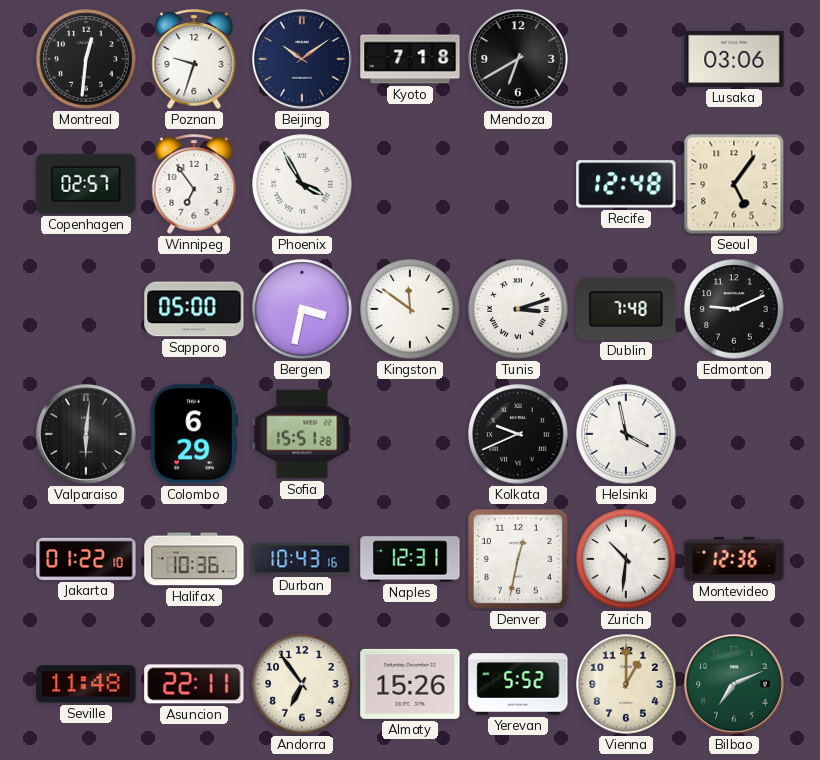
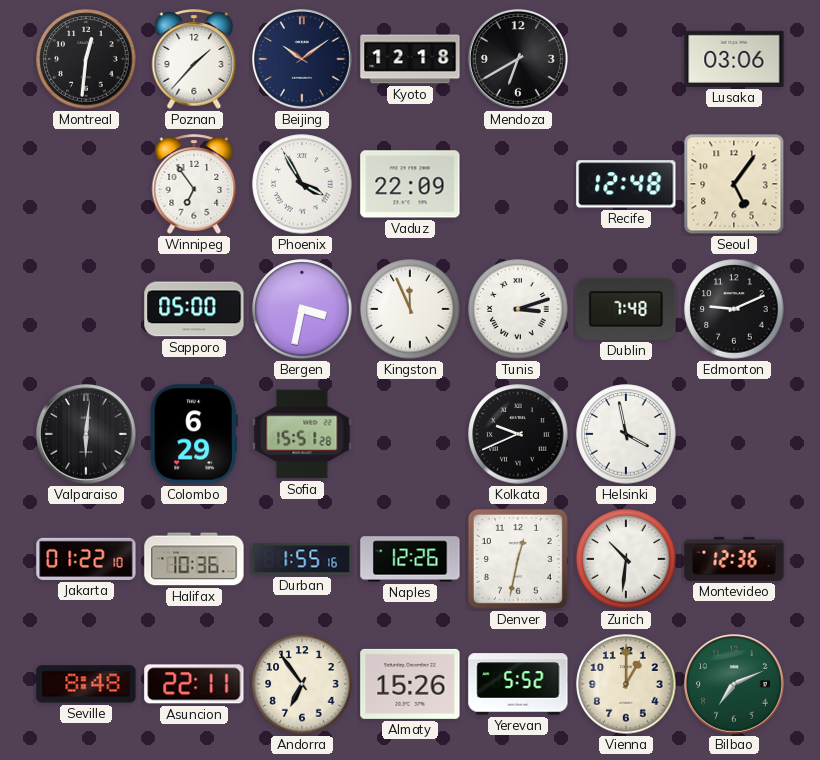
Poznan: 9:33 -> 1:37
Kyoto: 7:18 -> 12:18
Copenhagen: 02:57 -> none
Vaduz: none -> 22:09
Kingston: 11:51 -> 11:56
Durban: 10:43 -> 1:55
Naples: 12:31 -> 12:26
Seville: 11:48 -> 8:48
